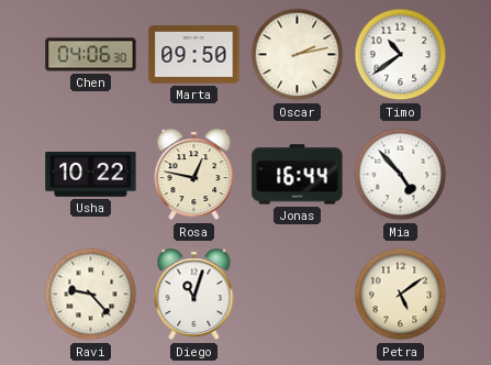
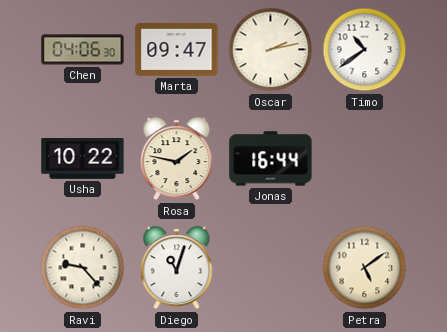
Marta: 09:50 -> 09:47
Rosa: 12:47 -> 1:47
Mia: 4:53 -> none
